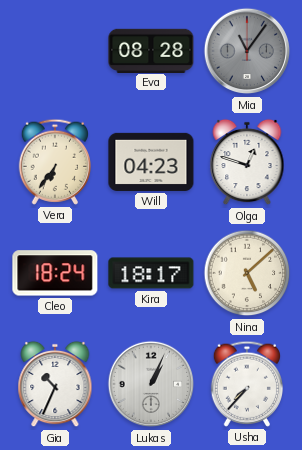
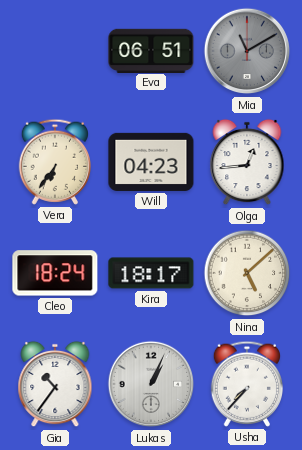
Eva: 08:28 -> 06:51
Mia: 11:06 -> 11:10
Olga: 12:48 -> 12:44
Gia: 10:34 -> 10:36
